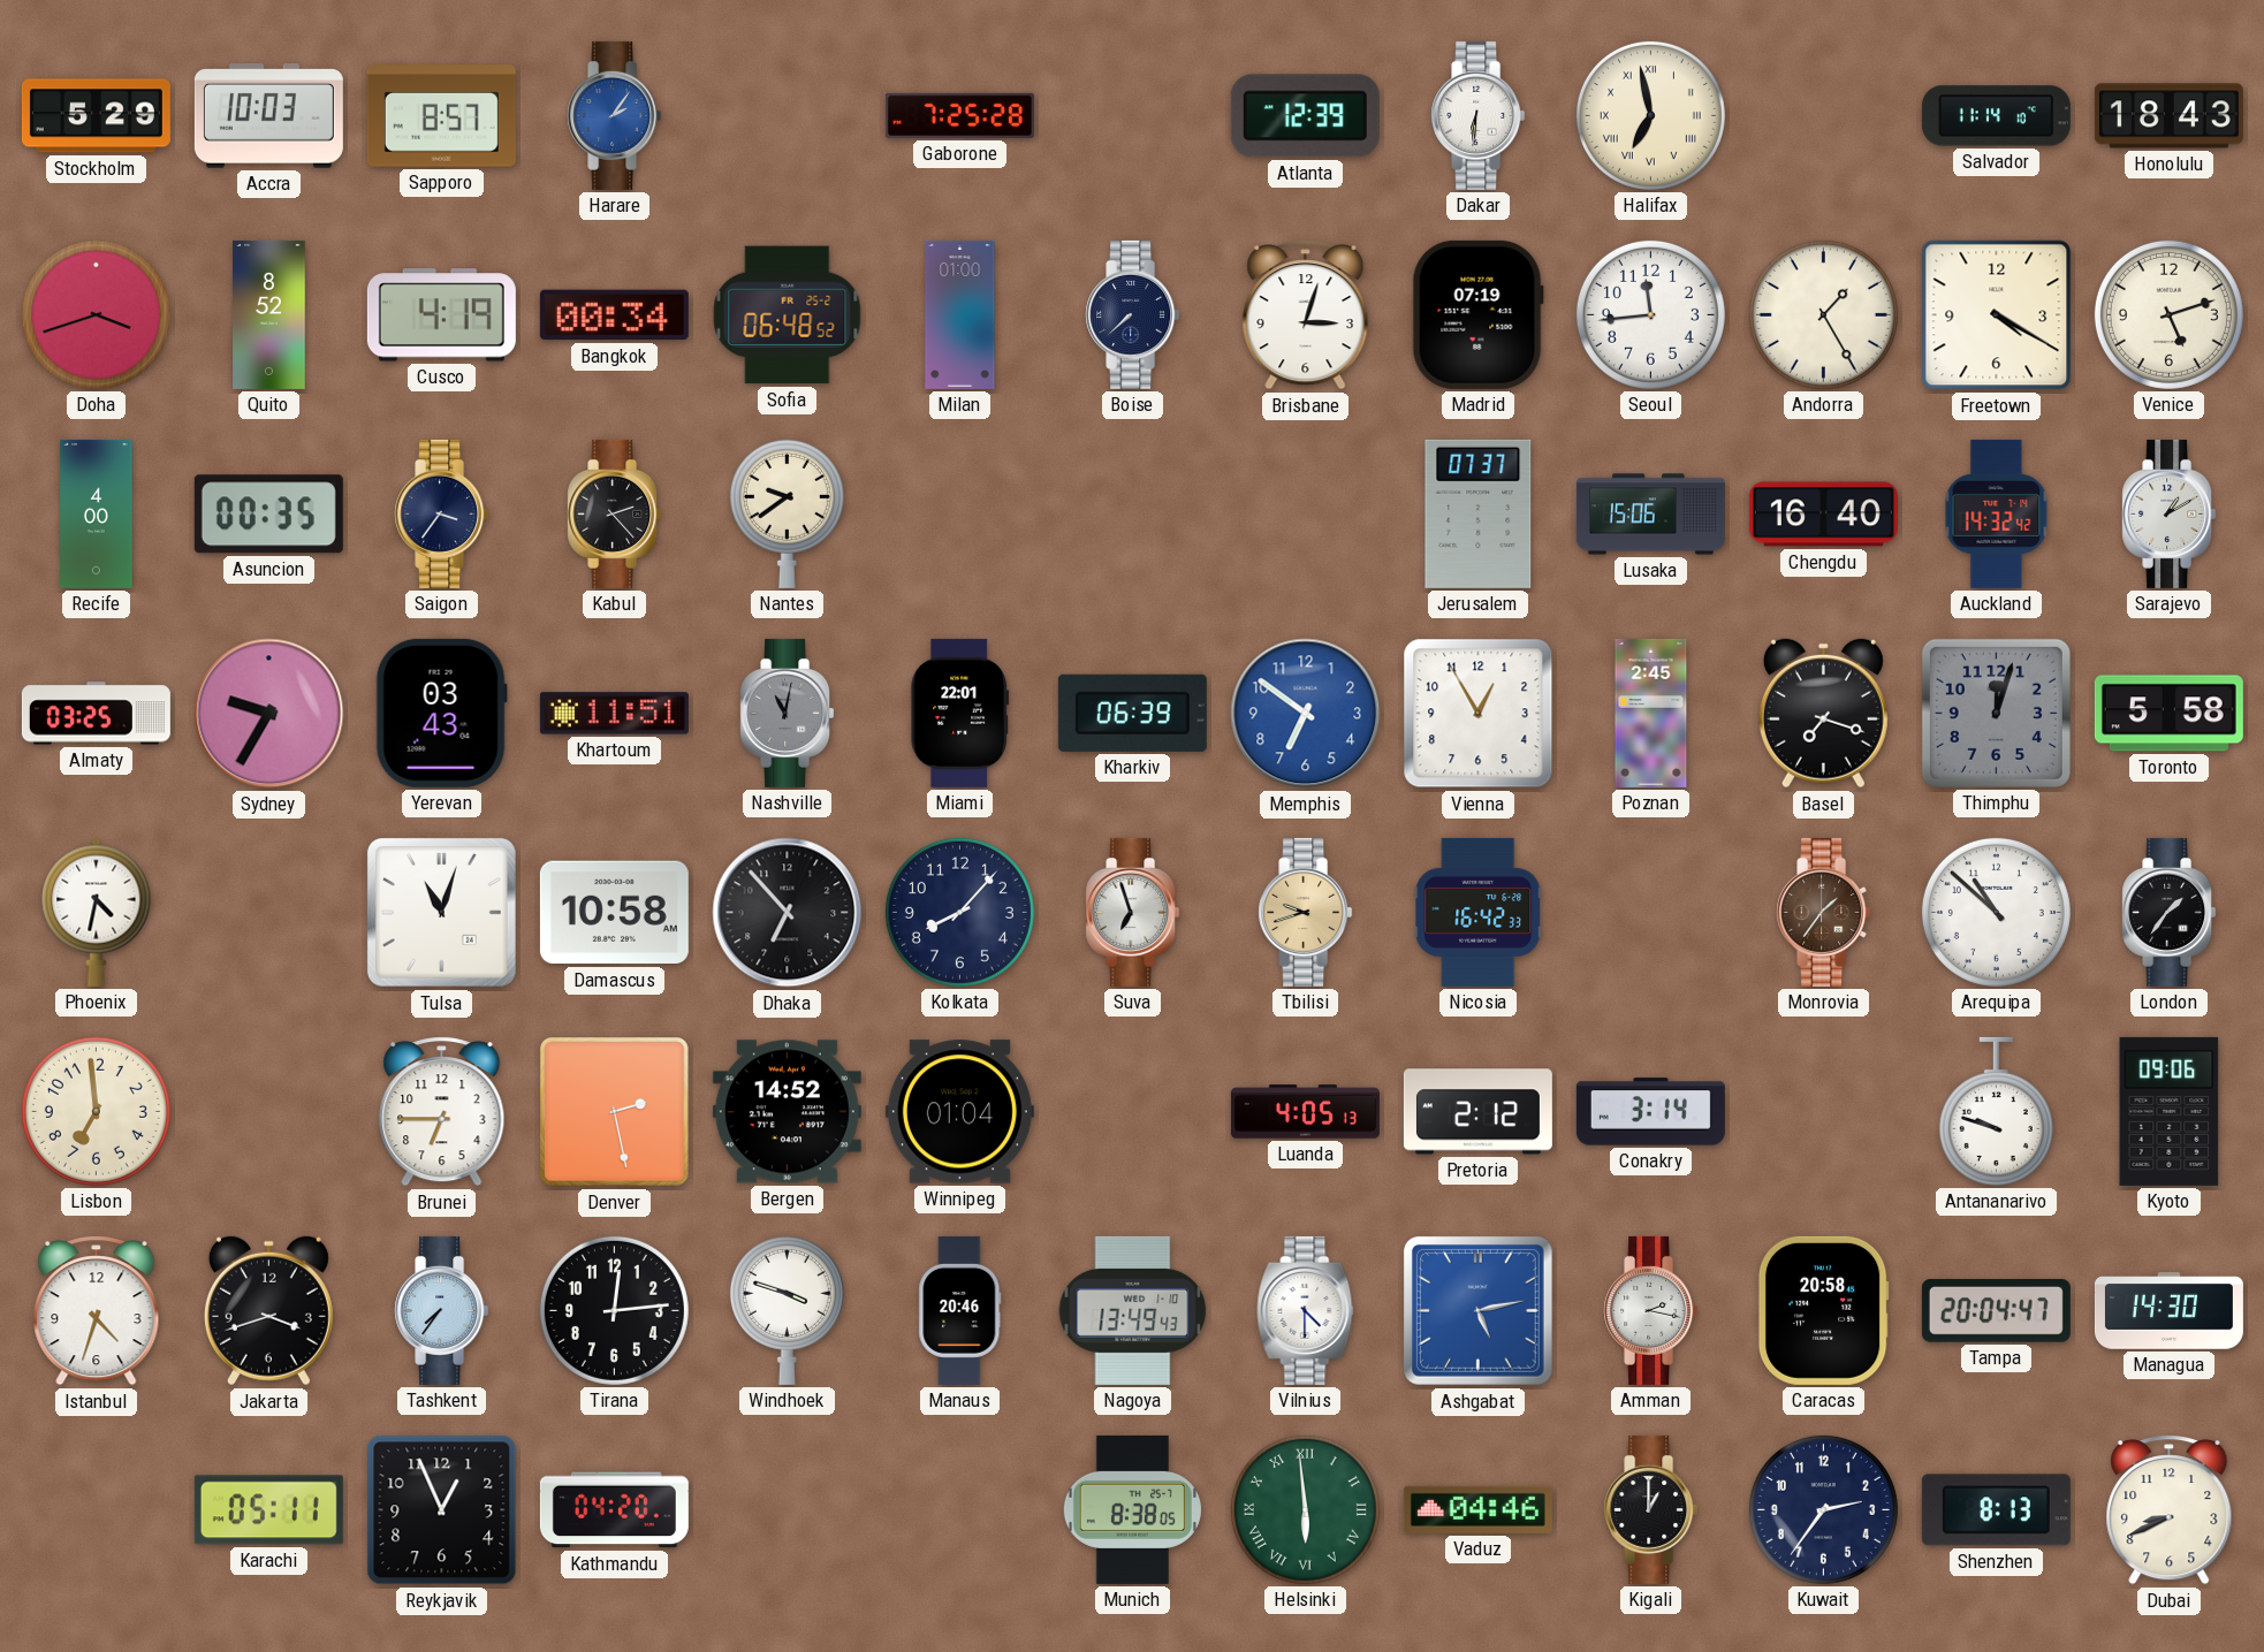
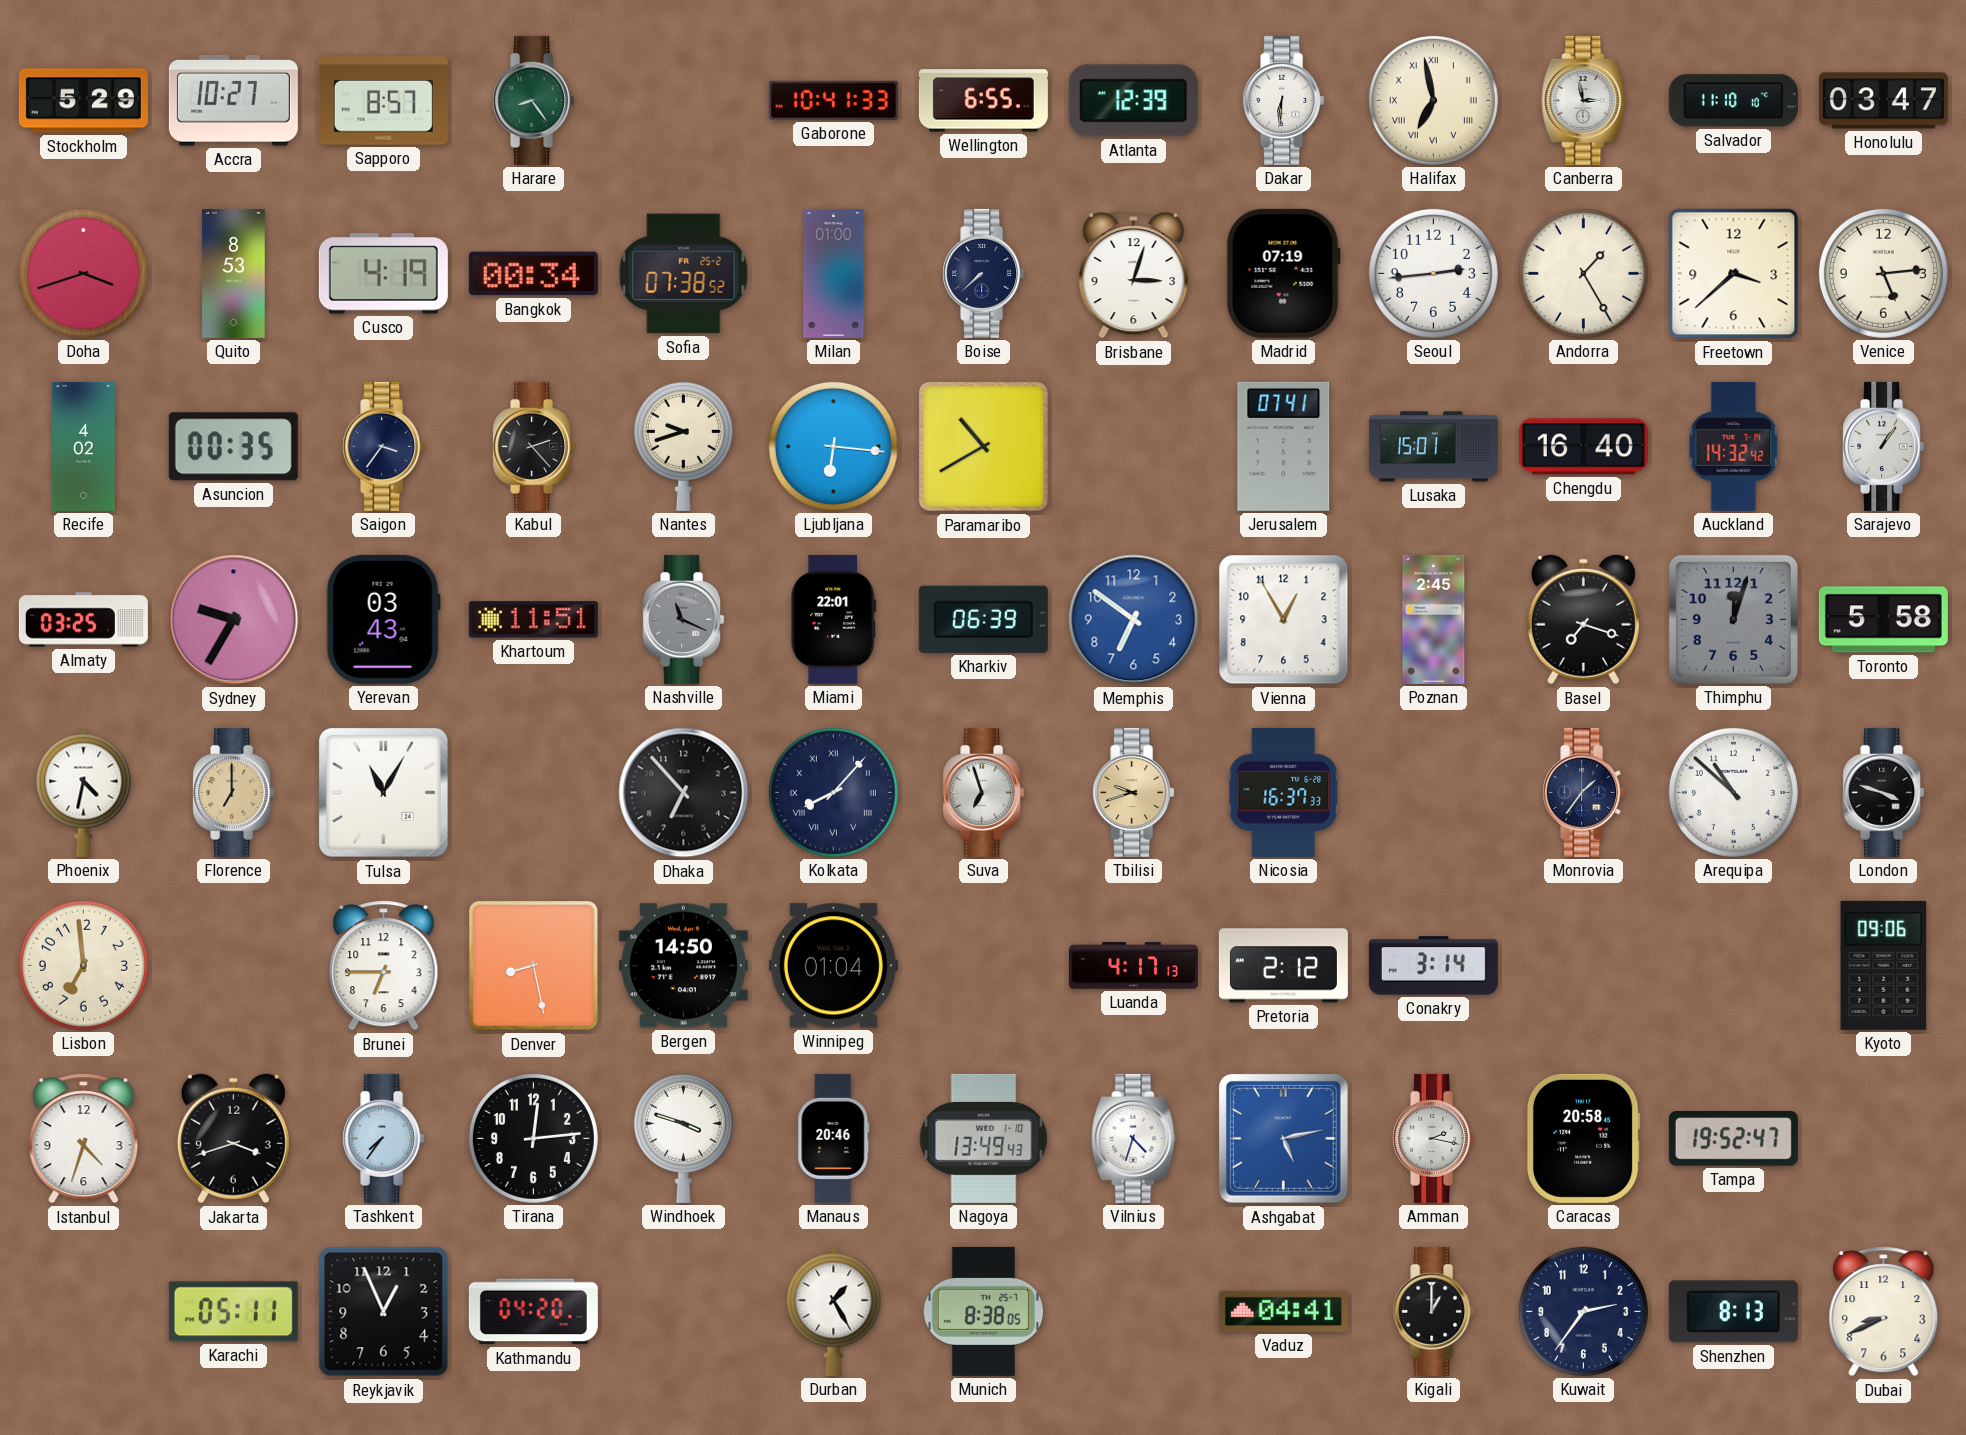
Accra: 10:03 -> 10:27
Harare: 2:06 -> 8:24
Harare dial: blue -> green
Gaborone: 7:25 -> 10:41
Wellington: none -> 6:55
Canberra: none -> 2:58
Salvador: 11:14 -> 11:10
Honolulu: 18:43 -> 03:47
Quito: 8:52 -> 8:53
Sofia: 06:48 -> 07:38
Seoul: 11:44 -> 2:44
Freetown: 4:20 -> 3:38
Venice: 5:12 -> 5:14
Recife: 4:00 -> 4:02
Nantes: 9:39 -> 9:42
Ljubljana: none -> 6:16
Paramaribo: none -> 10:40
Jerusalem: 07:37 -> 07:41
Lusaka: 15:06 -> 15:01
Sarajevo: 1:10 -> 1:06
Nashville: 11:02 -> 11:19
Florence: none -> 7:00
Tulsa: 11:03 -> 11:05
Damascus: 10:58 -> none
Kolkata numerals: Arabic -> Roman
Nicosia: 16:42 -> 16:37
Monrovia dial: brown -> navy
London: 1:36 -> 3:48
Denver: 2:28 -> 8:28
Bergen: 14:52 -> 14:50
Luanda: 4:05 -> 4:17
Antananarivo: 9:48 -> none
Vilnius: 4:30 -> 4:33
Tampa: 20:04 -> 19:52
Managua: 14:30 -> none
Durban: none -> 1:25
Helsinki: 5:59 -> none
Vaduz: 04:46 -> 04:41
